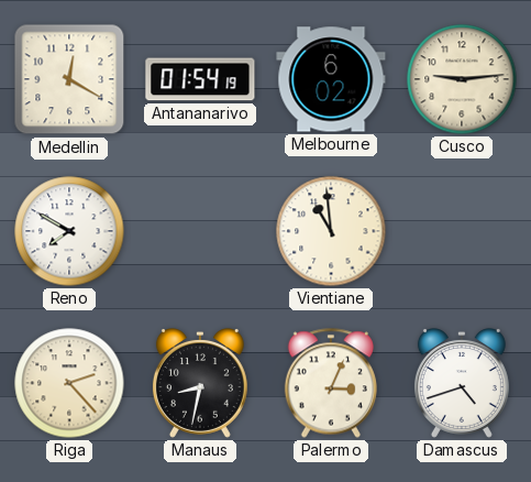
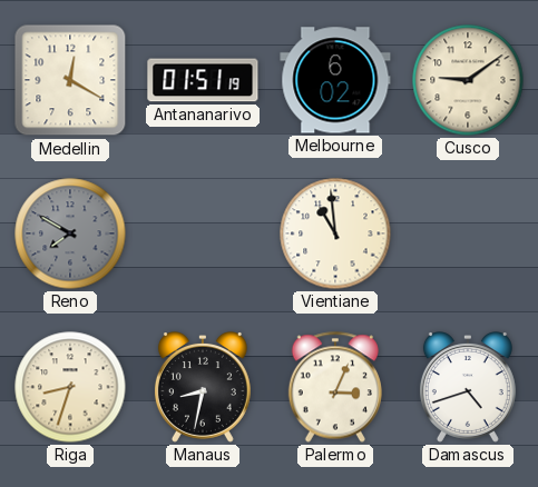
Antananarivo: 01:54 -> 01:51
Cusco: 9:14 -> 9:09
Reno dial: white -> grey
Riga: 2:23 -> 8:33
